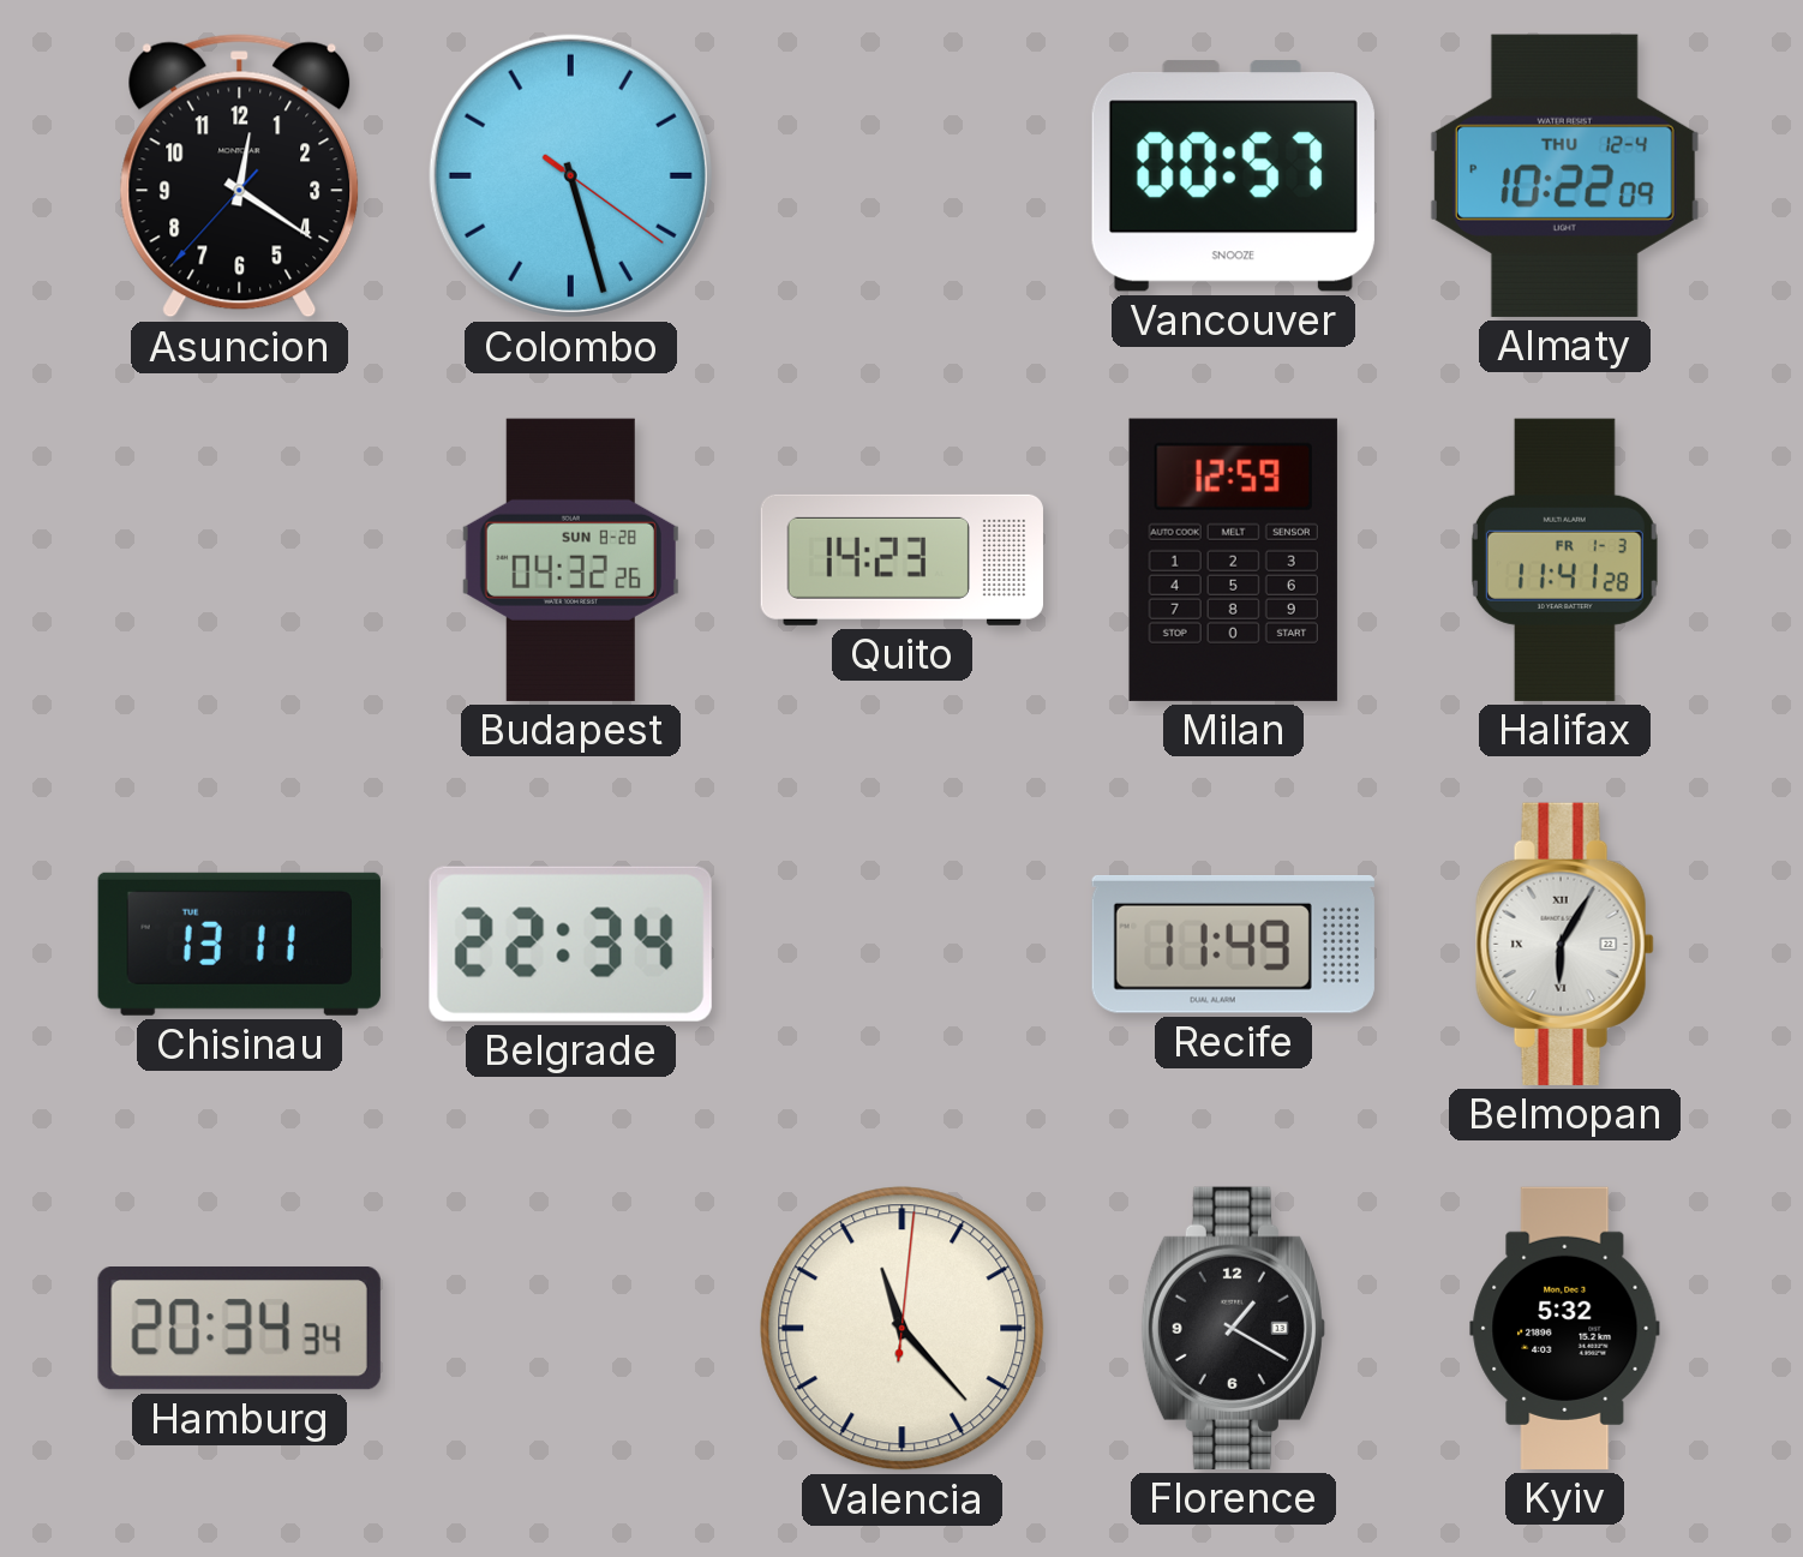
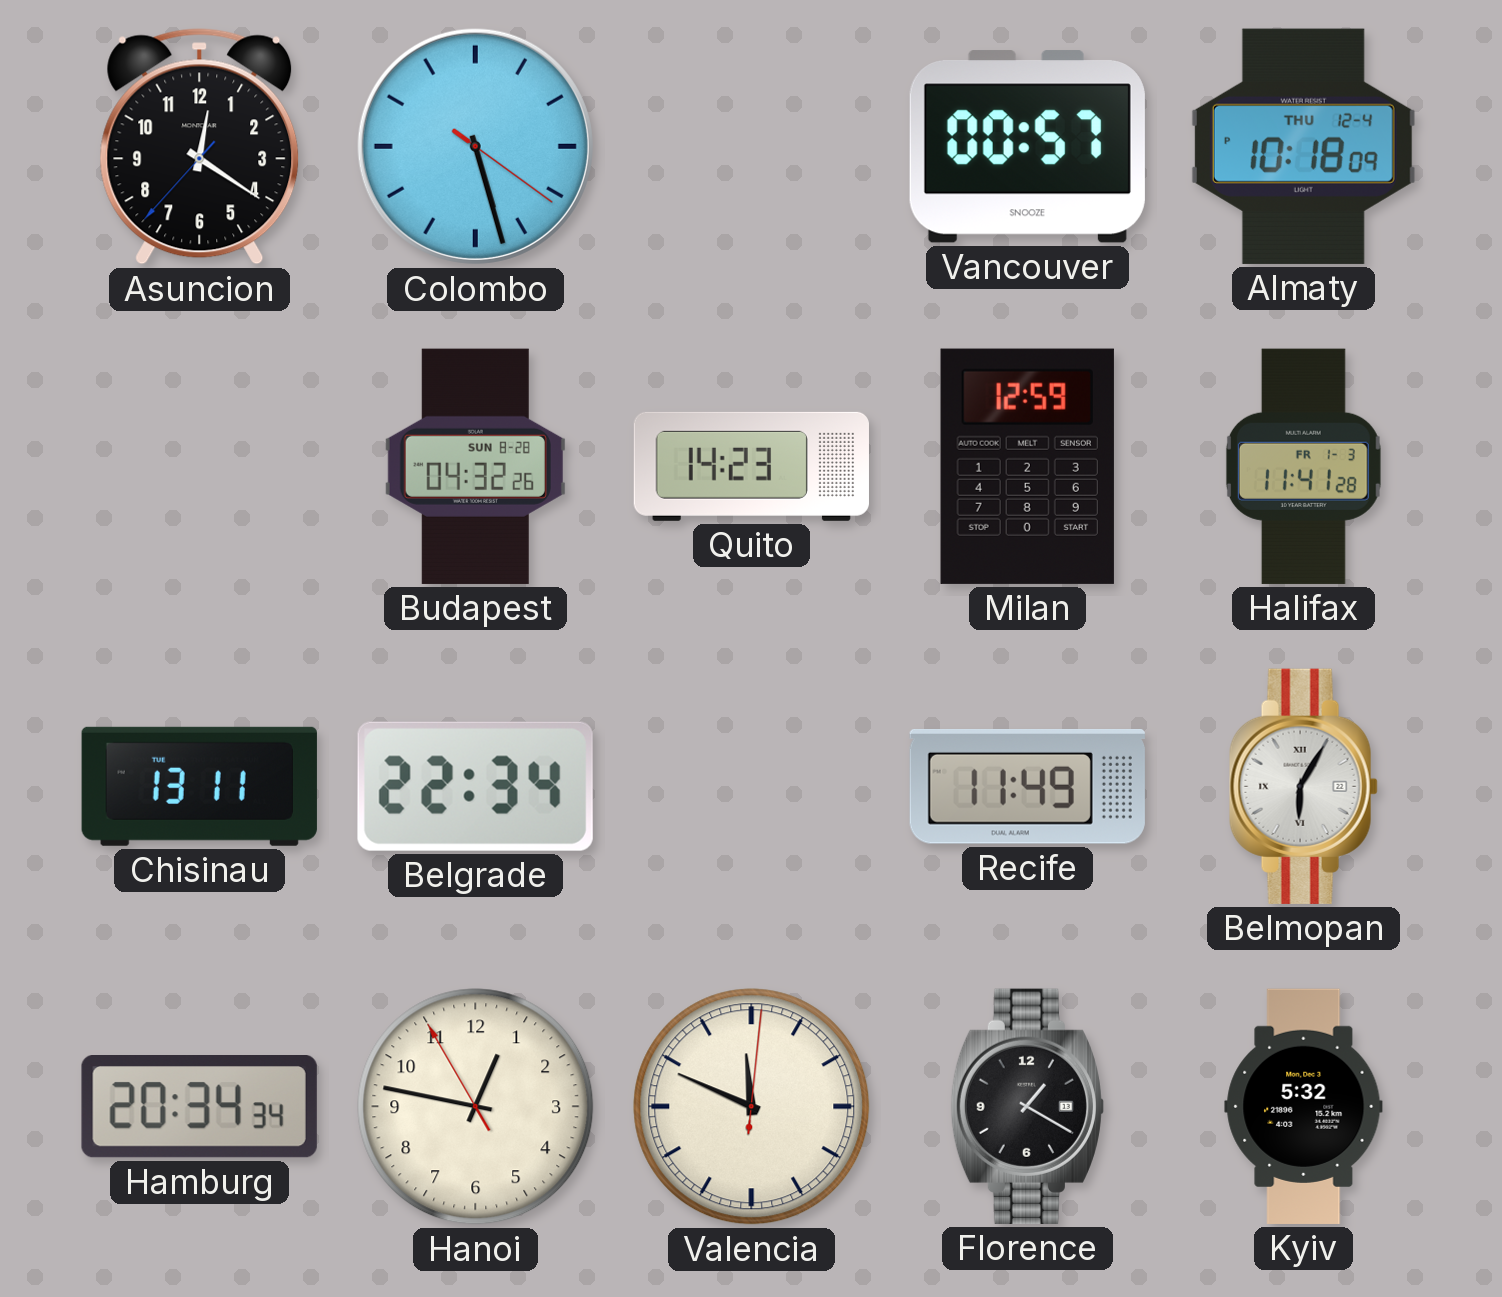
Almaty: 10:22 -> 10:18
Hanoi: none -> 12:46
Valencia: 11:23 -> 11:49
